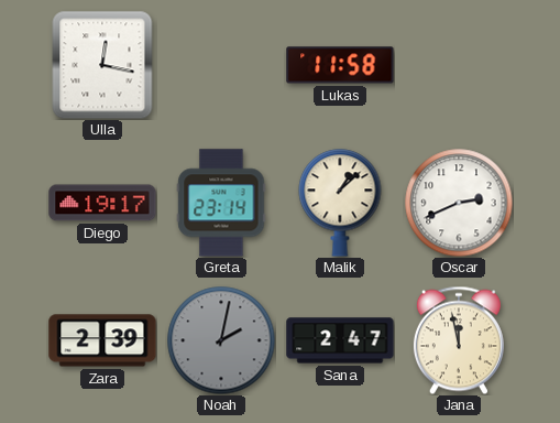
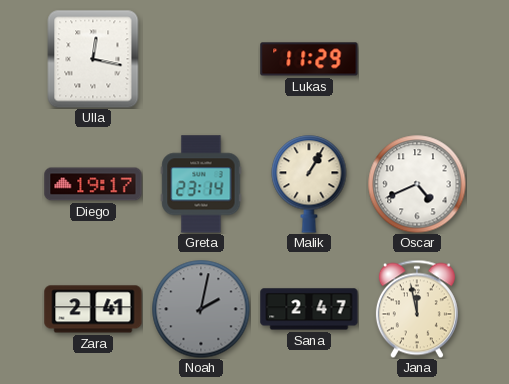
Lukas: 11:58 -> 11:29
Malik: 1:08 -> 1:05
Oscar: 2:41 -> 4:41
Zara: 2:39 -> 2:41
